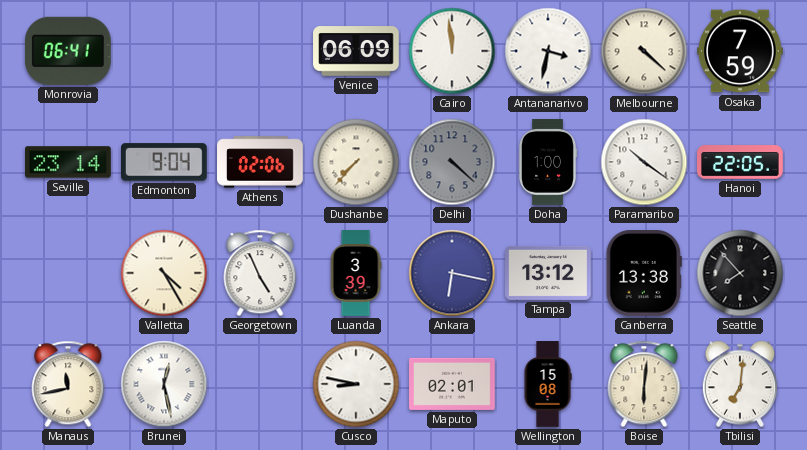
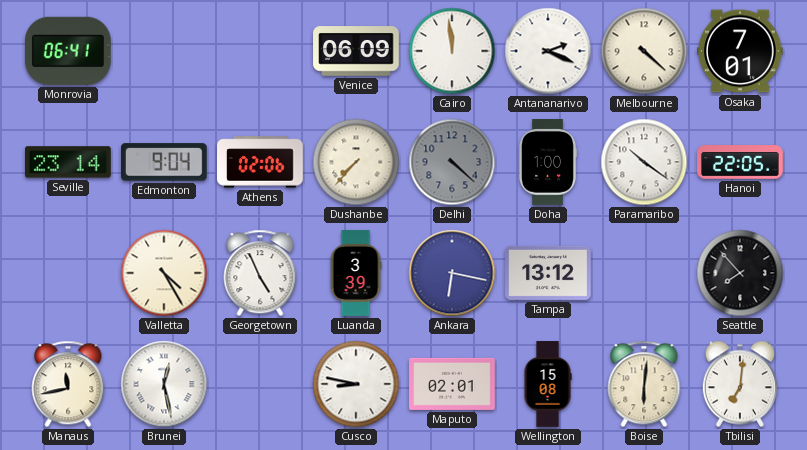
Antananarivo: 3:32 -> 2:19
Osaka: 7:59 -> 7:01
Canberra: 13:38 -> none
